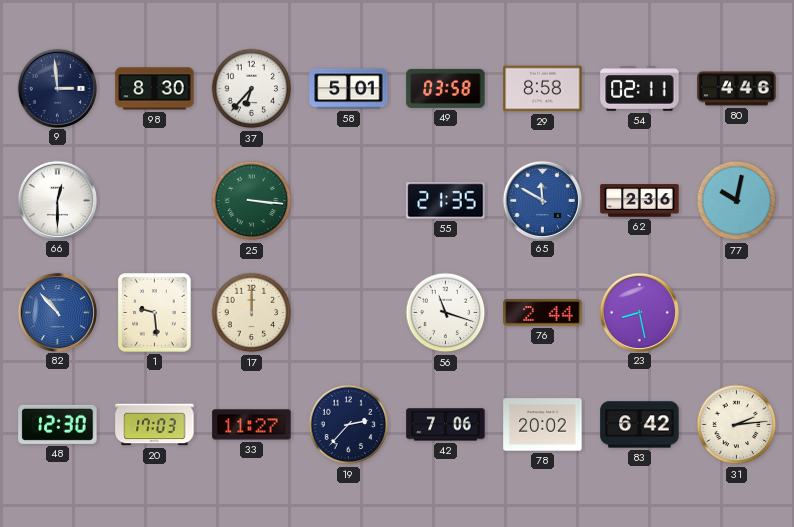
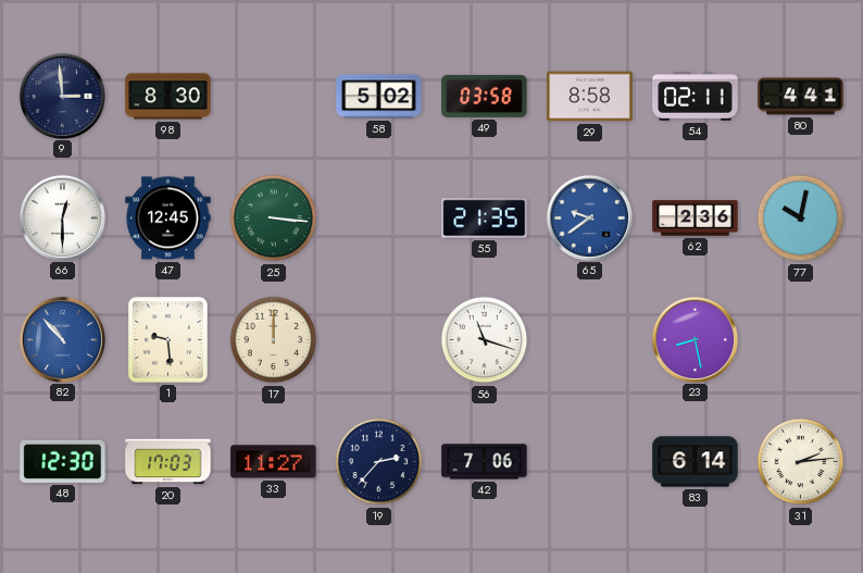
37: 6:37 -> none
58: 5:01 -> 5:02
80: 4:46 -> 4:41
47: none -> 12:45
65: 11:50 -> 9:39
76: 2:44 -> none
78: 20:02 -> none
83: 6:42 -> 6:14
